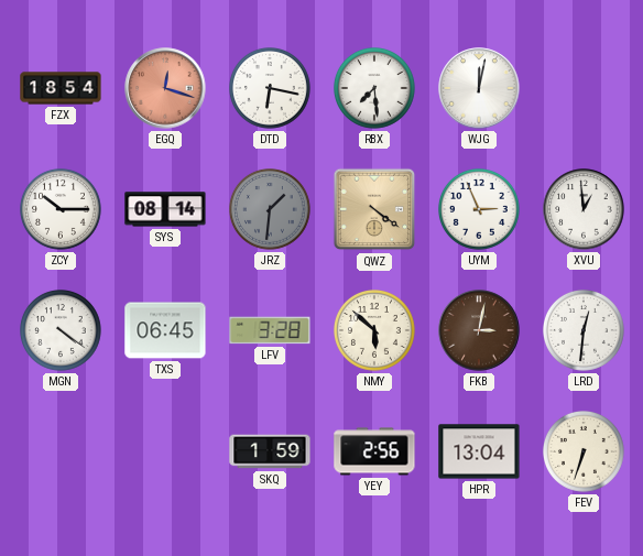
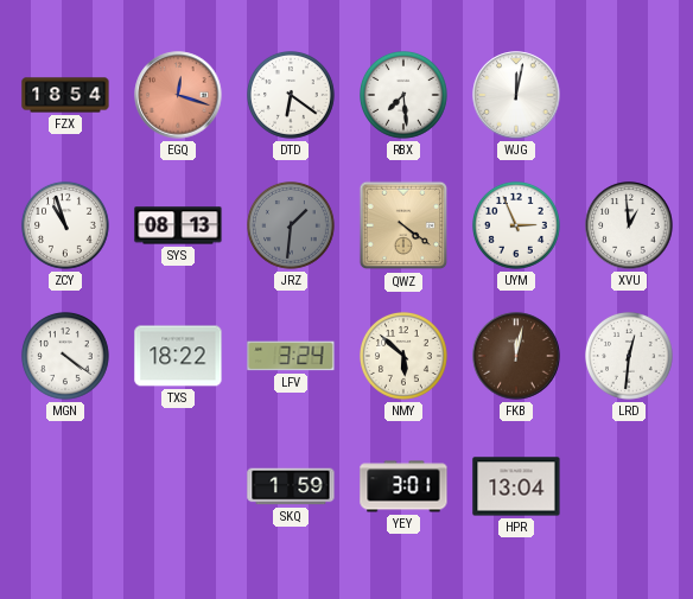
DTD: 6:17 -> 6:21
ZCY: 10:15 -> 10:57
SYS: 08:14 -> 08:13
TXS: 06:45 -> 18:22
LFV: 3:28 -> 3:24
FKB: 3:02 -> 12:02
YEY: 2:56 -> 3:01
FEV: 6:33 -> none
